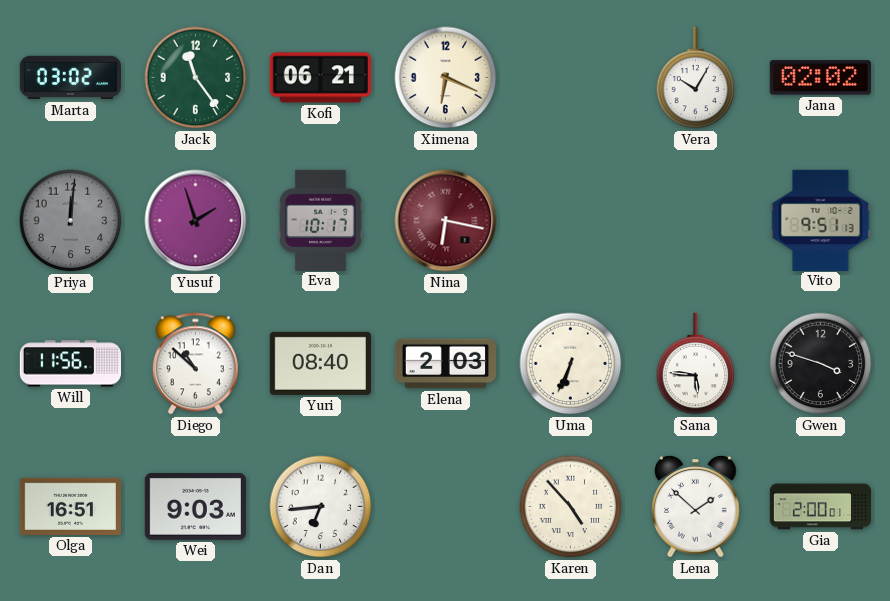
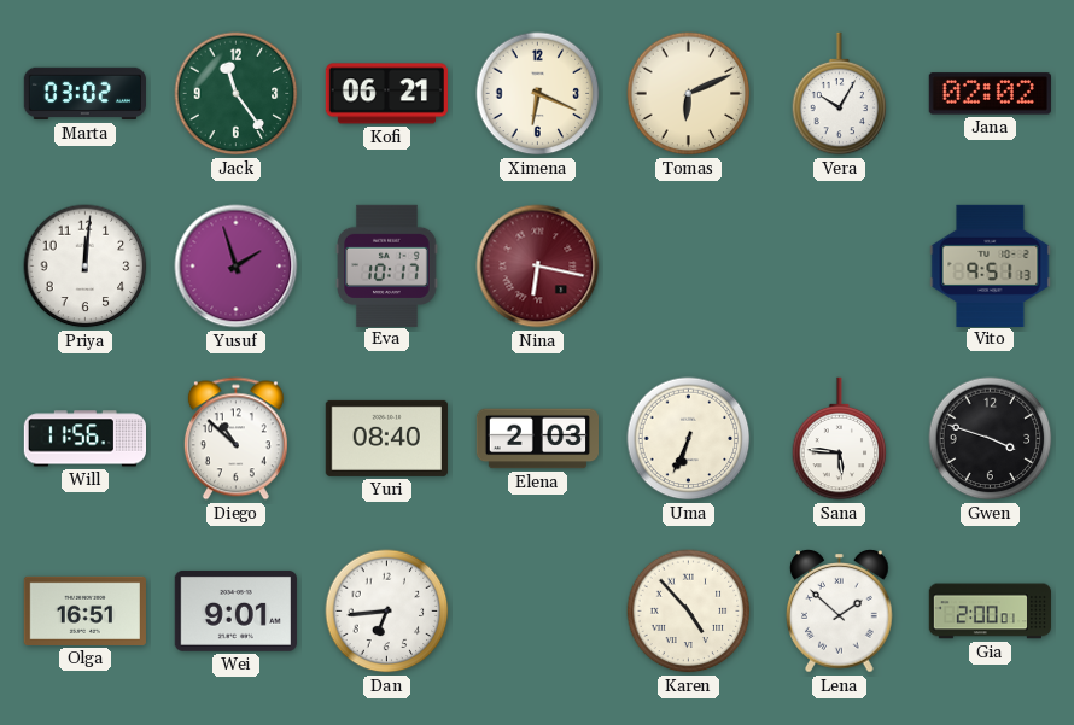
Tomas: none -> 6:11
Priya dial: grey -> white
Wei: 9:03 -> 9:01
